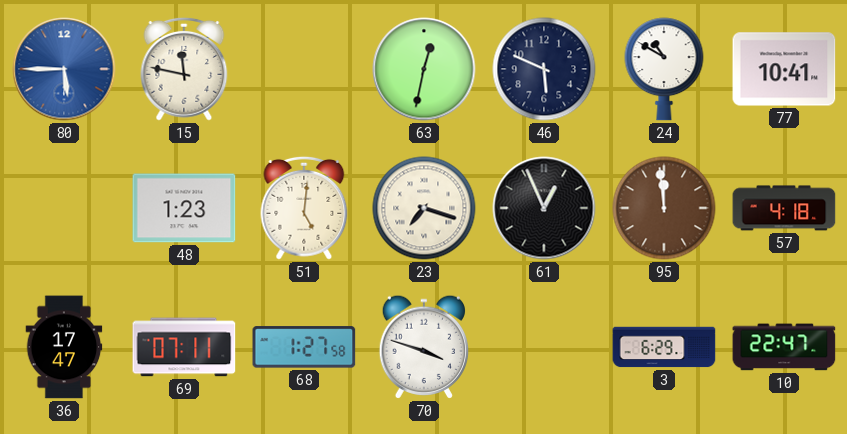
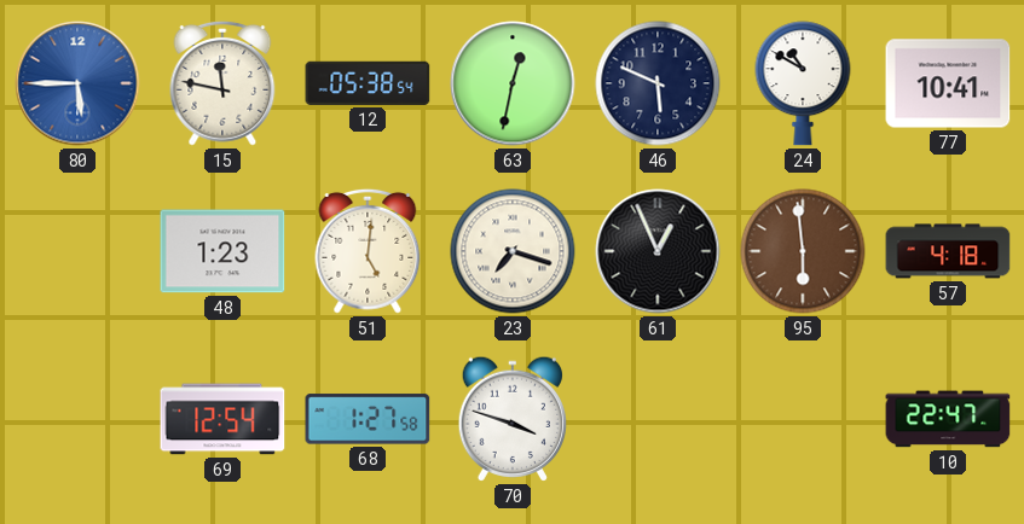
12: none -> 05:38
95: 11:59 -> 5:59
36: 17:47 -> none
69: 07:11 -> 12:54
3: 6:29 -> none
